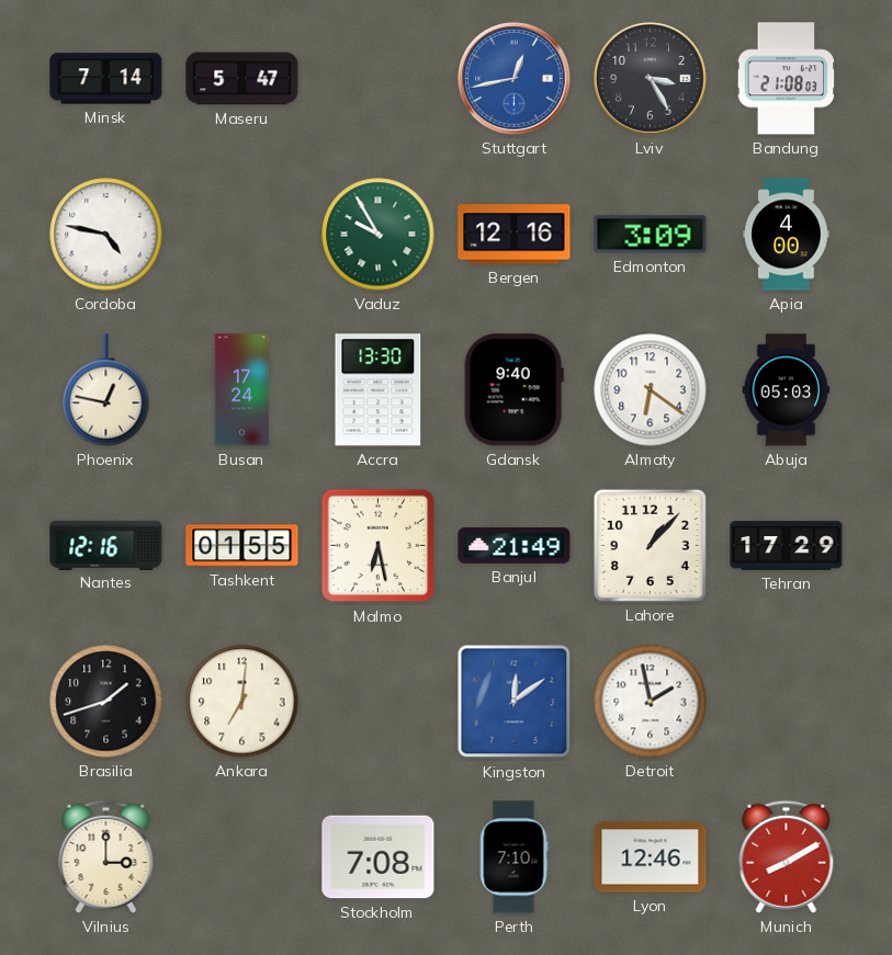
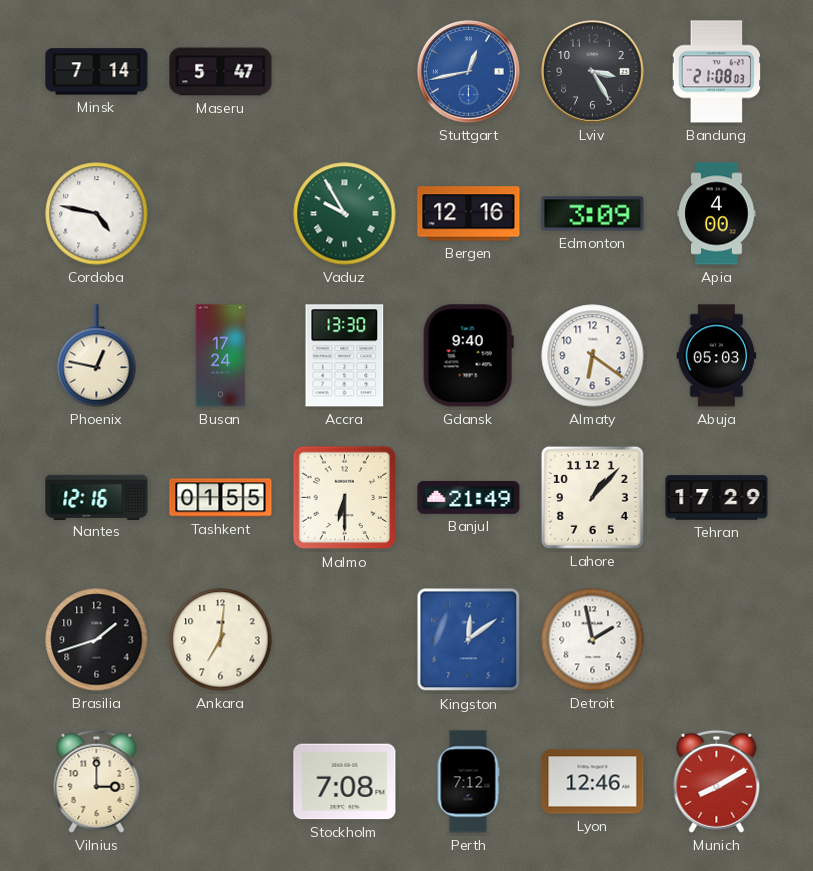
Malmo: 6:28 -> 6:30
Perth: 7:10 -> 7:12
